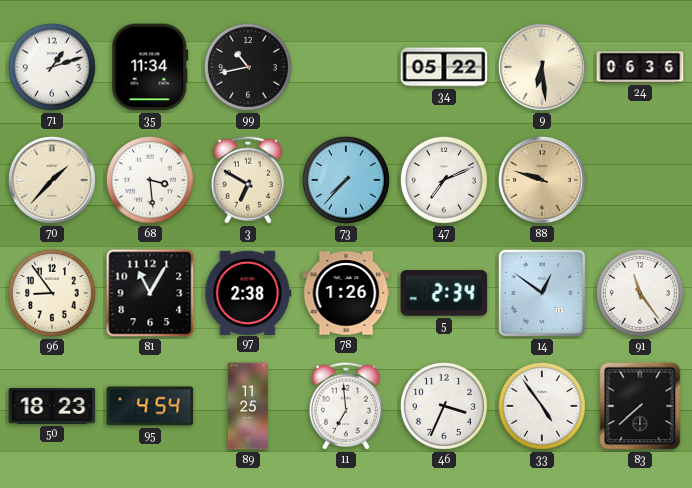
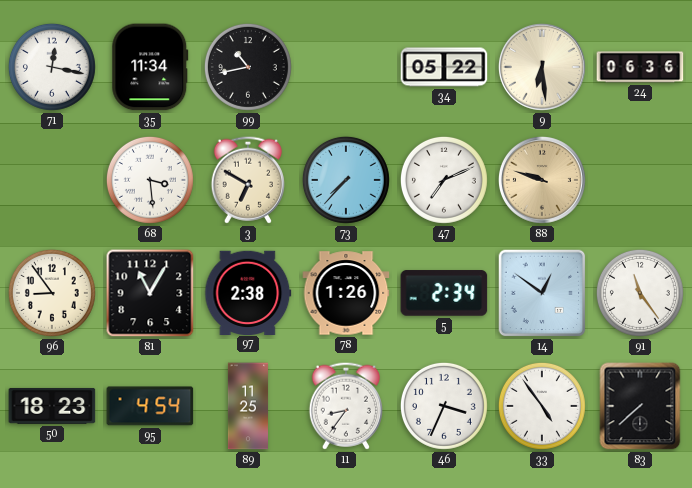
71: 1:12 -> 12:17
70: 1:37 -> none
11: 6:59 -> 8:36
